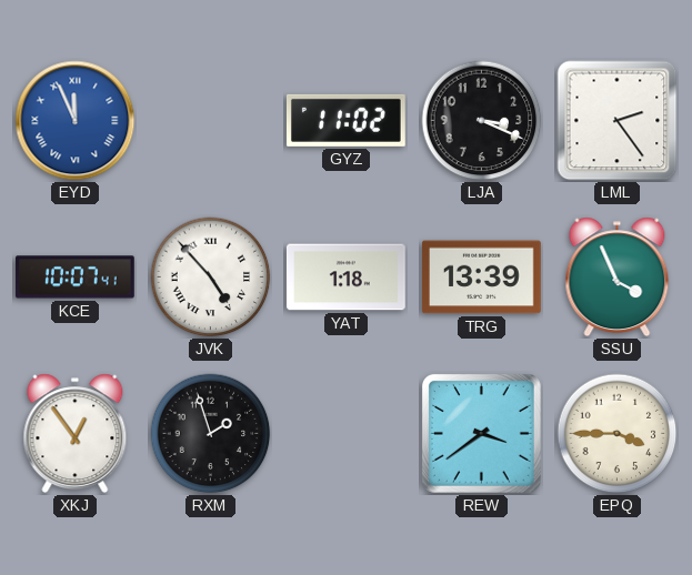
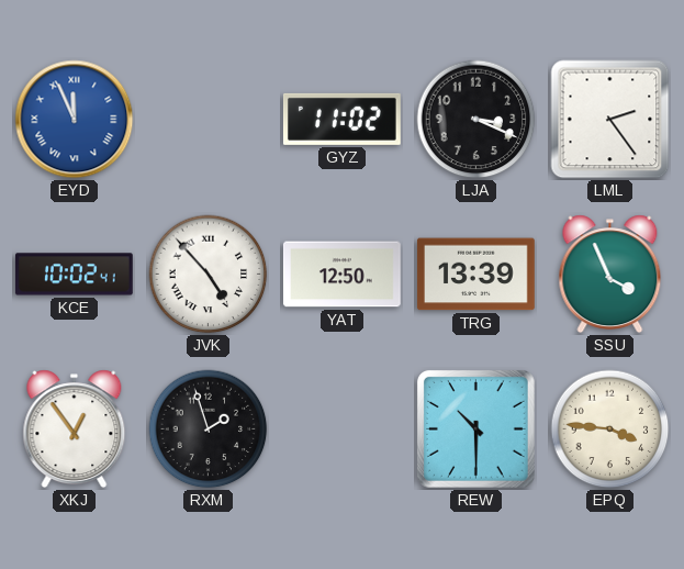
KCE: 10:07 -> 10:02
YAT: 1:18 -> 12:50
REW: 3:39 -> 10:30
EPQ: 3:45 -> 3:46
